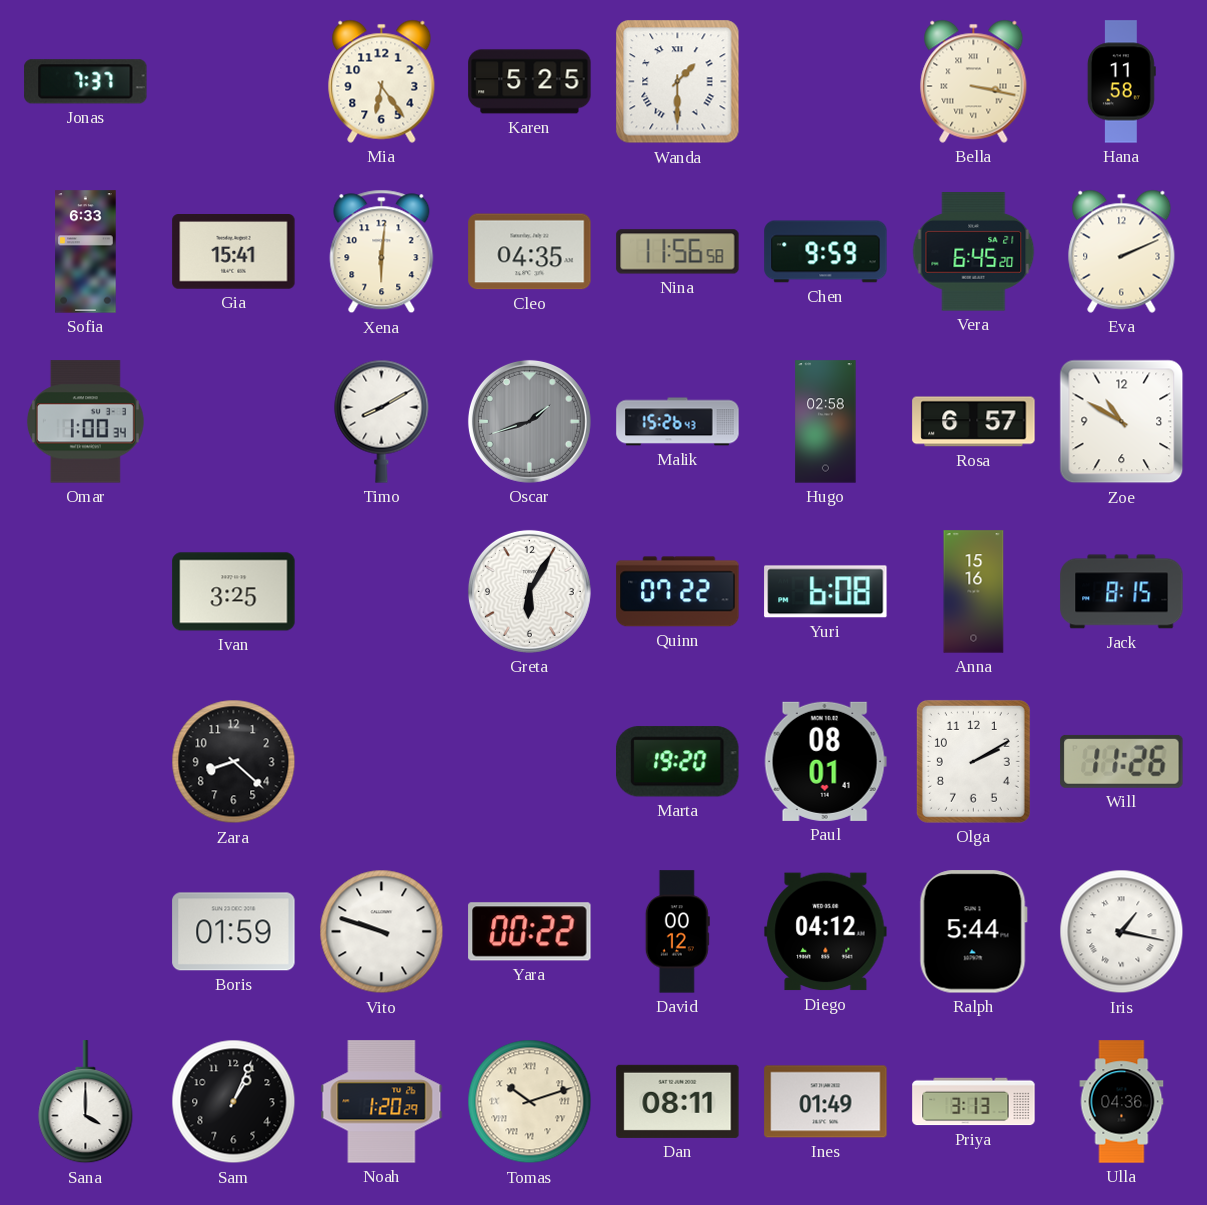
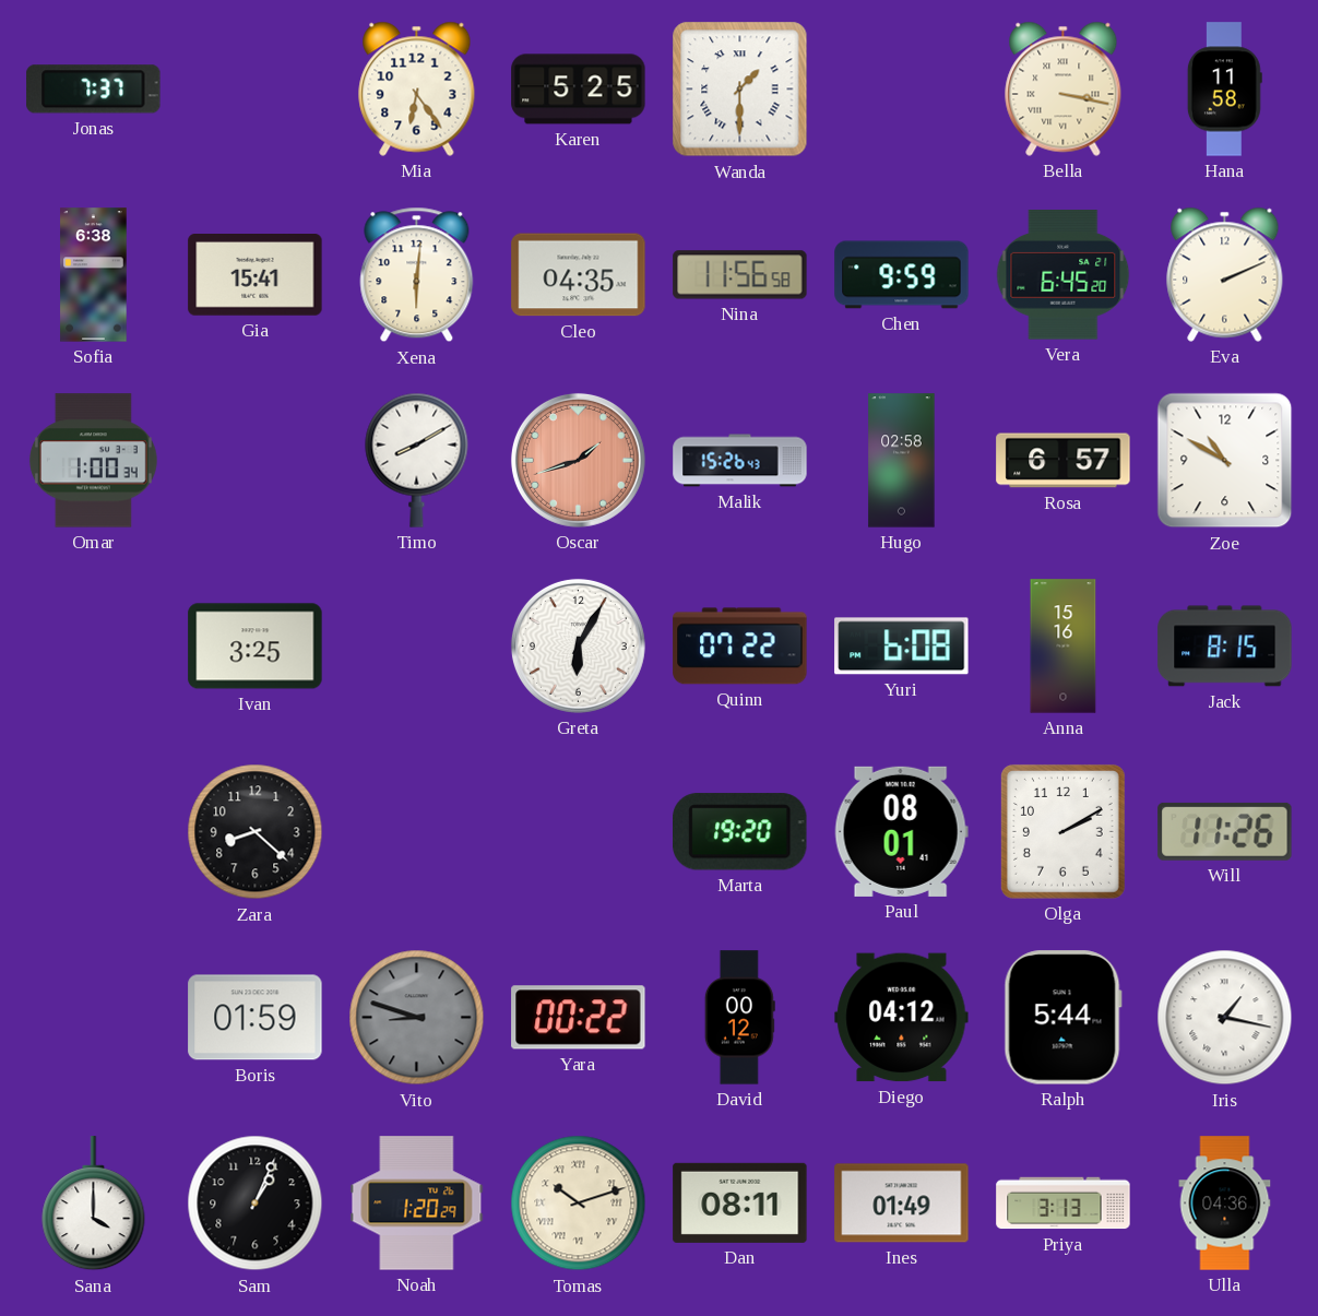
Sofia: 6:33 -> 6:38
Oscar dial: grey -> salmon
Vito: 9:48 -> 8:48
Vito dial: white -> grey
